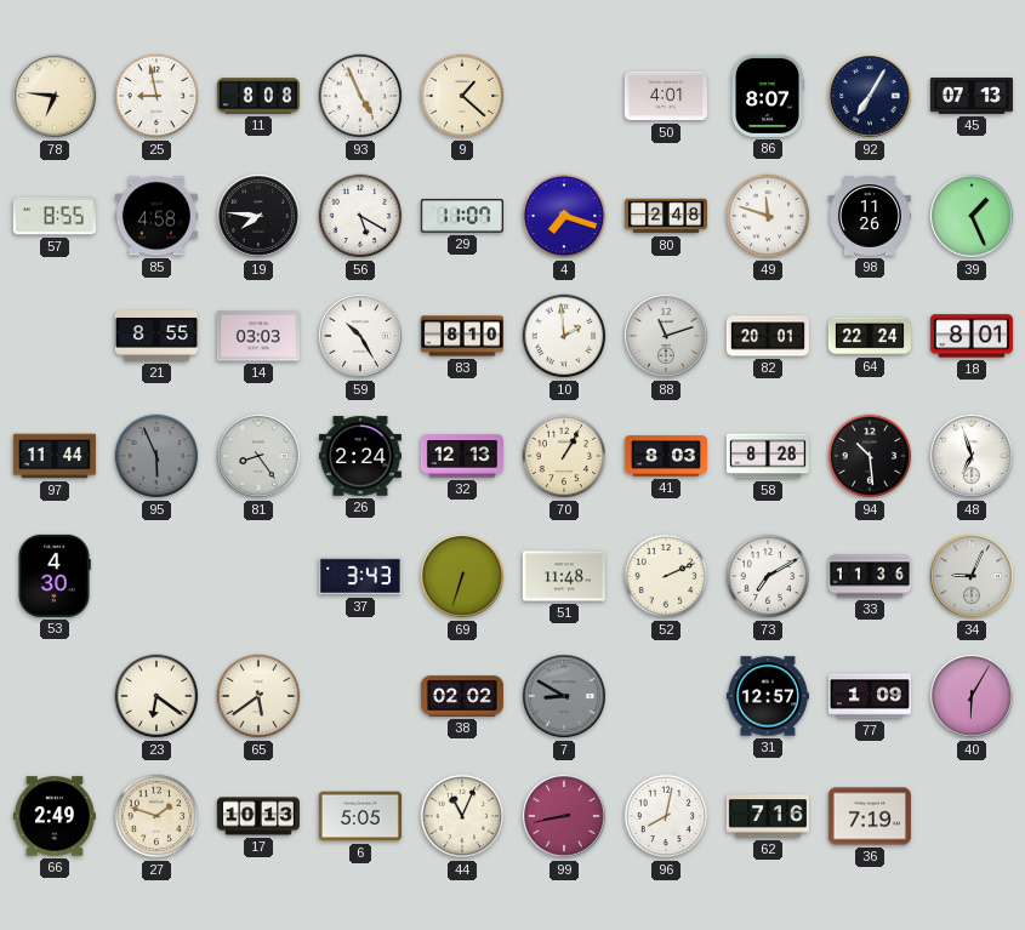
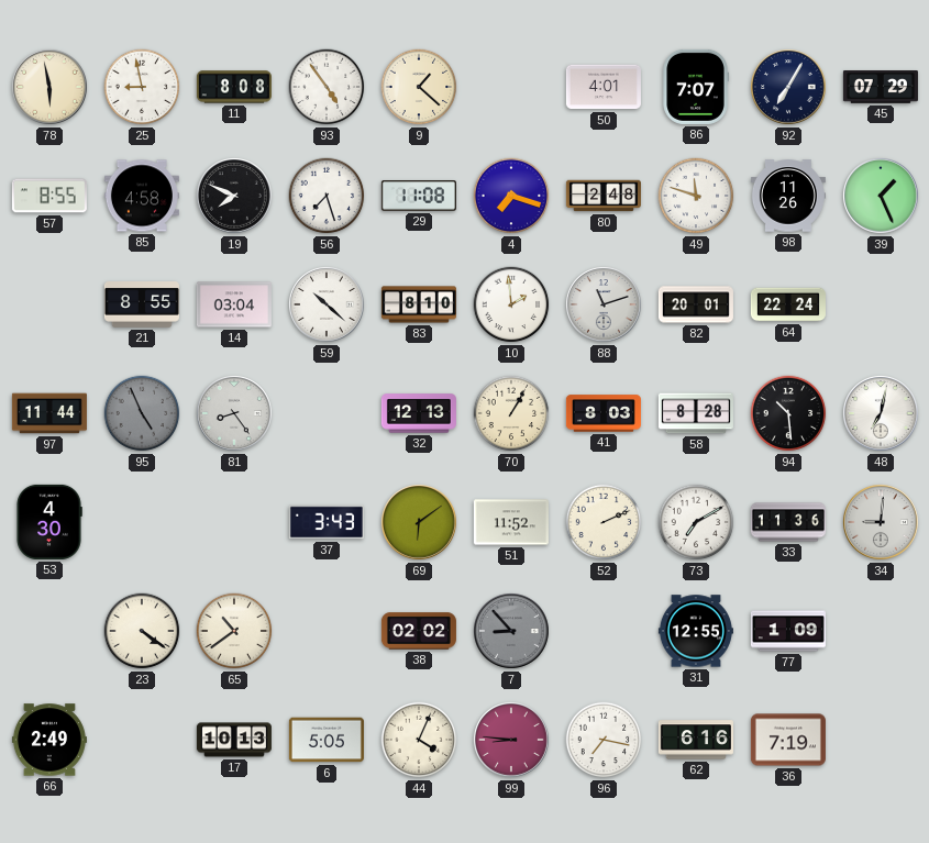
78: 6:46 -> 5:58
93: 4:56 -> 4:54
86: 8:07 -> 7:07
45: 07:13 -> 07:29
19: 7:46 -> 7:49
56: 5:20 -> 7:27
29: 11:07 -> 11:08
14: 03:03 -> 03:04
59: 10:25 -> 10:22
18: 8:01 -> none
95: 5:56 -> 4:56
26: 2:24 -> none
48: 6:57 -> 7:02
69: 6:33 -> 6:09
51: 11:48 -> 11:52
34: 9:04 -> 9:01
23: 6:21 -> 4:21
65: 5:39 -> 10:39
7: 8:50 -> 8:53
31: 12:57 -> 12:55
40: 6:05 -> none
27: 1:48 -> none
44: 11:04 -> 4:04
99: 8:43 -> 8:46
96: 8:02 -> 7:17
62: 7:16 -> 6:16
